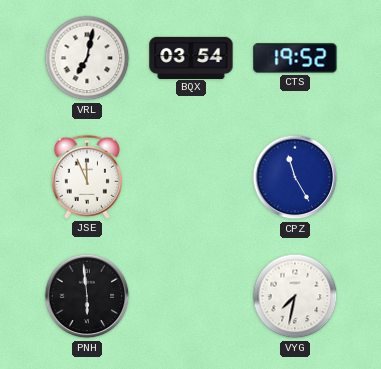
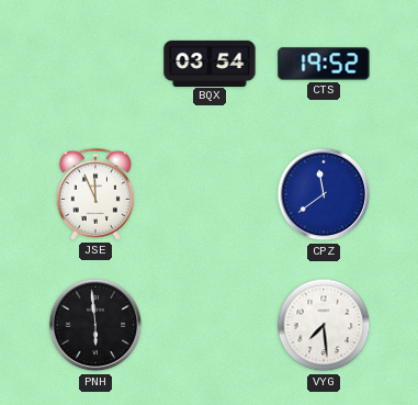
VRL: 7:02 -> none
CPZ: 11:25 -> 11:39
VYG: 7:32 -> 7:29
